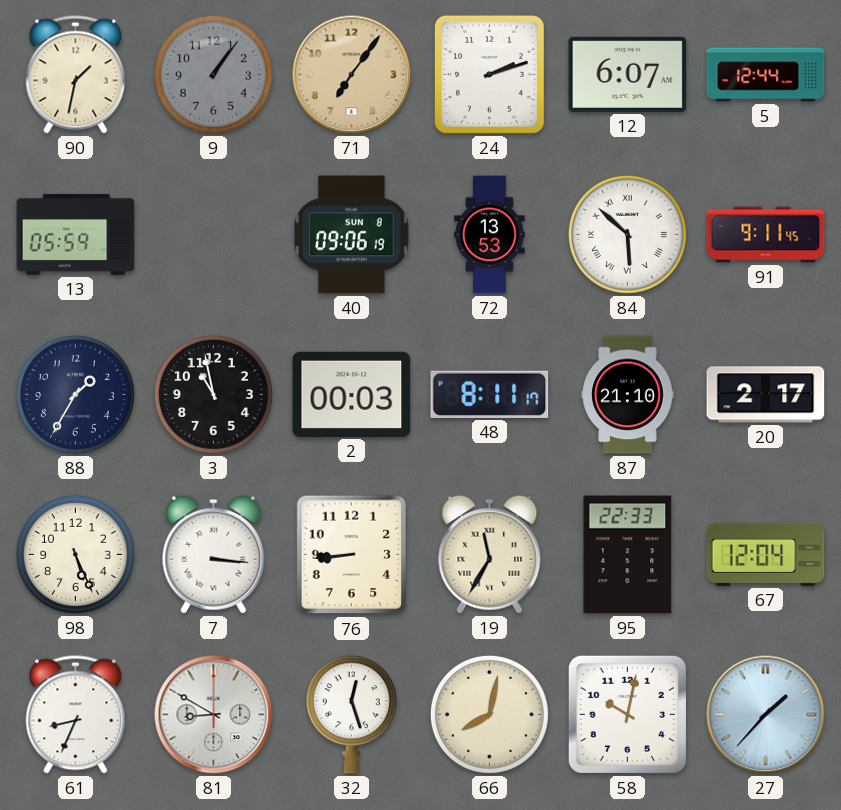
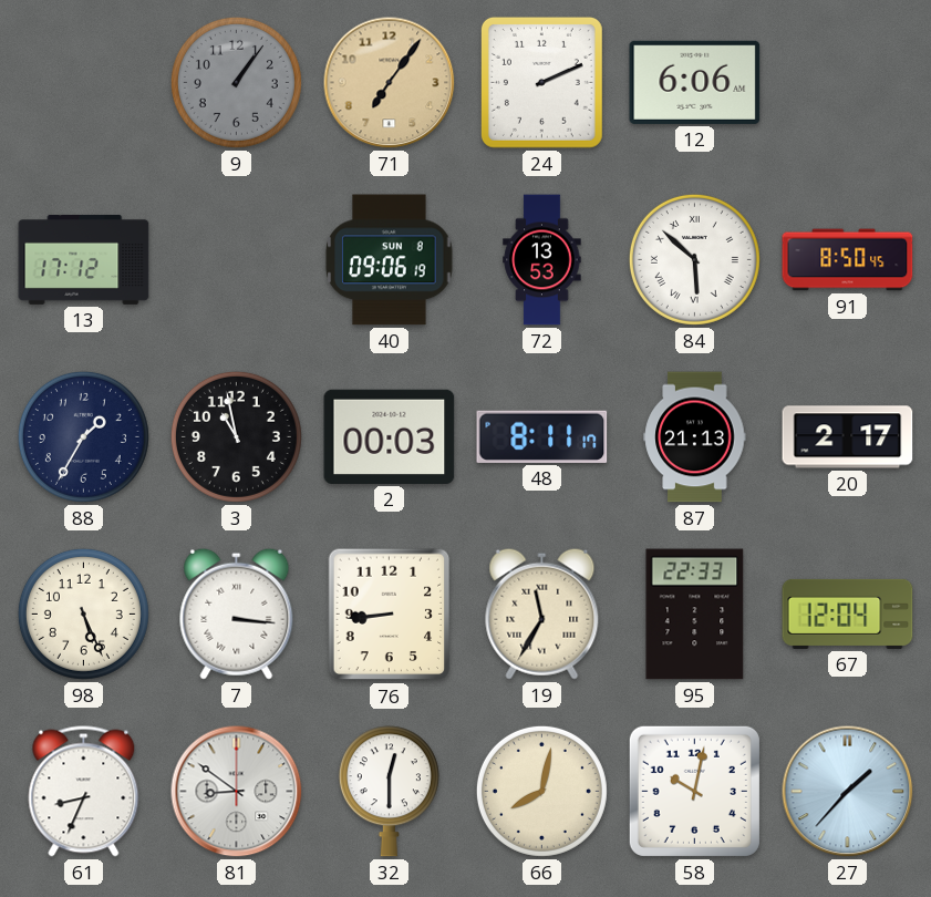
90: 1:32 -> none
24: 2:12 -> 2:11
12: 6:07 -> 6:06
5: 12:44 -> none
13: 05:59 -> 17:12
91: 9:11 -> 8:50
87: 21:10 -> 21:13
81: 8:50 -> 8:51
32: 12:27 -> 12:30
